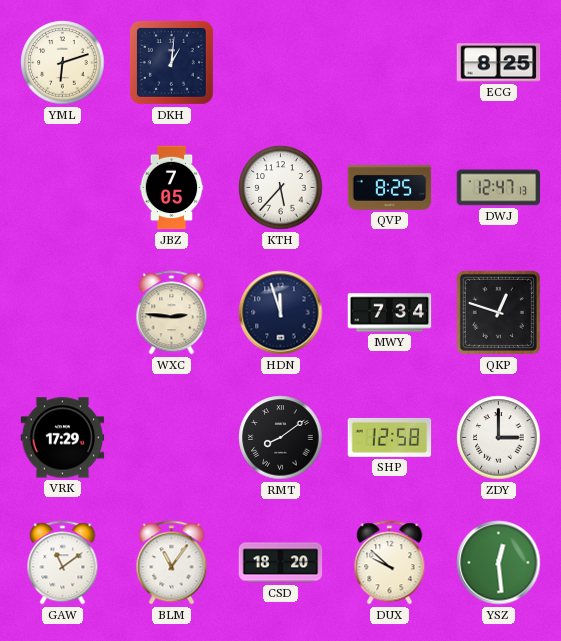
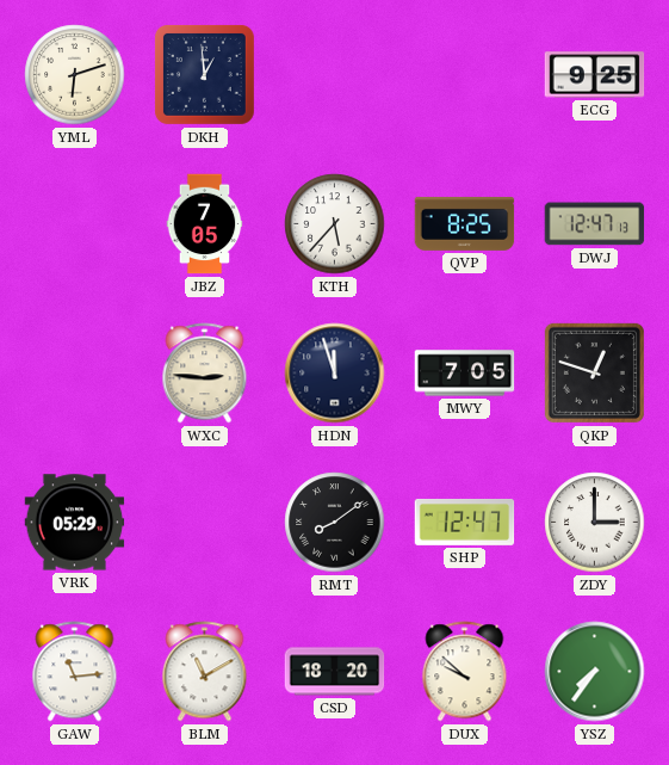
DKH: 1:01 -> 12:59
ECG: 8:25 -> 9:25
MWY: 7:34 -> 7:05
VRK: 17:29 -> 05:29
SHP: 12:58 -> 12:47
GAW: 11:09 -> 11:14
BLM: 11:06 -> 11:10
YSZ: 12:29 -> 7:36
